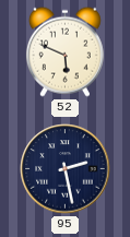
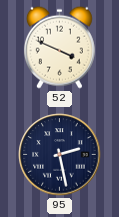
52: 5:49 -> 3:49
